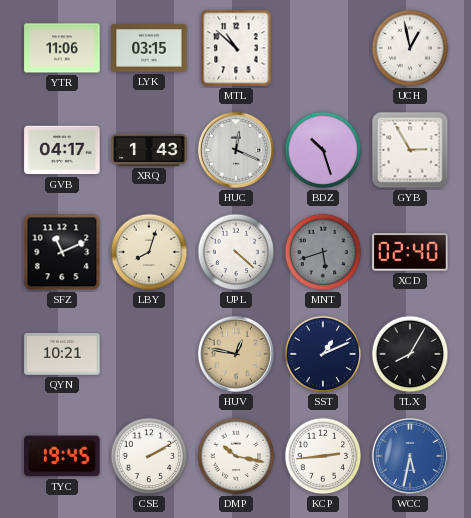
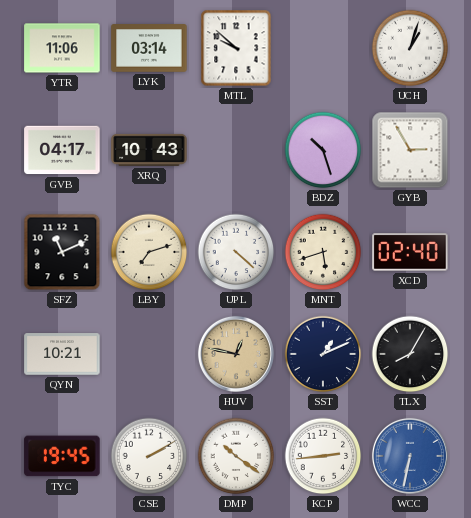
LYK: 03:15 -> 03:14
MTL: 10:52 -> 9:52
UCH: 12:58 -> 1:03
XRQ: 1:43 -> 10:43
HUC: 12:19 -> none
LBY: 8:03 -> 7:12
MNT dial: grey -> cream
DMP: 10:17 -> 10:21
WCC: 5:32 -> 6:32
